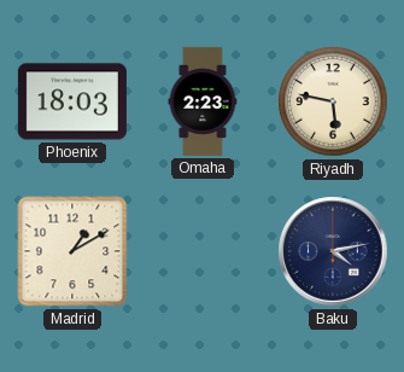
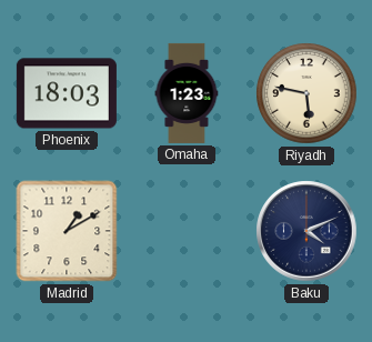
Omaha: 2:23 -> 1:23
Baku: 4:13 -> 4:11
